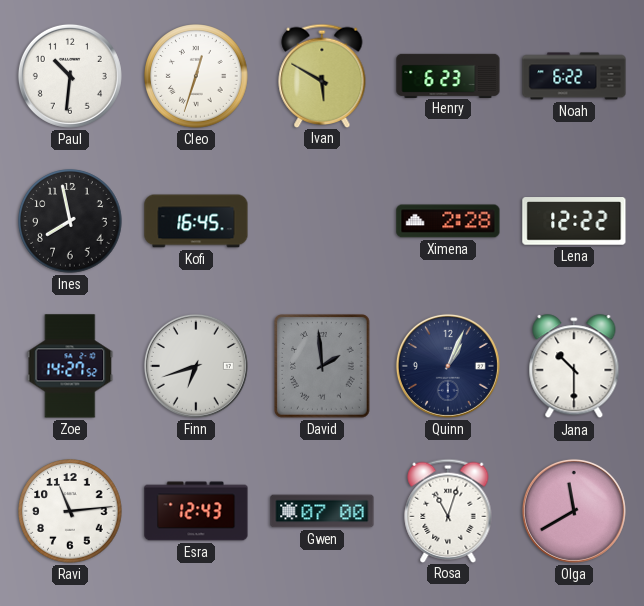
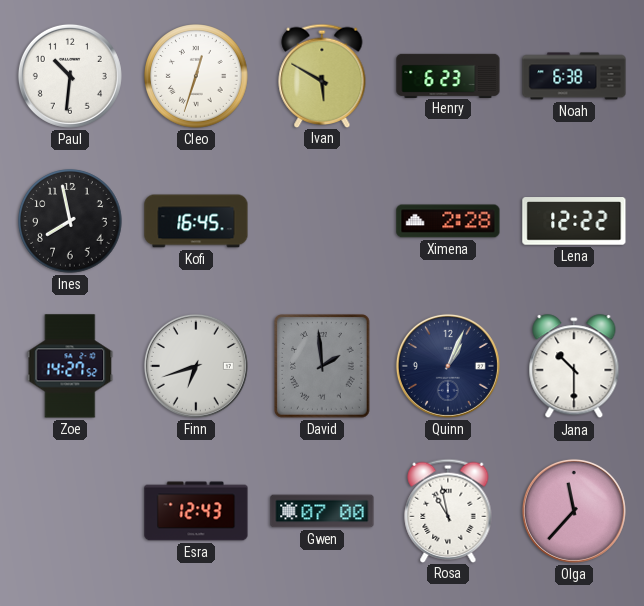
Noah: 6:22 -> 6:38
Ravi: 11:14 -> none
Rosa: 11:03 -> 10:58
Olga: 11:40 -> 11:37
